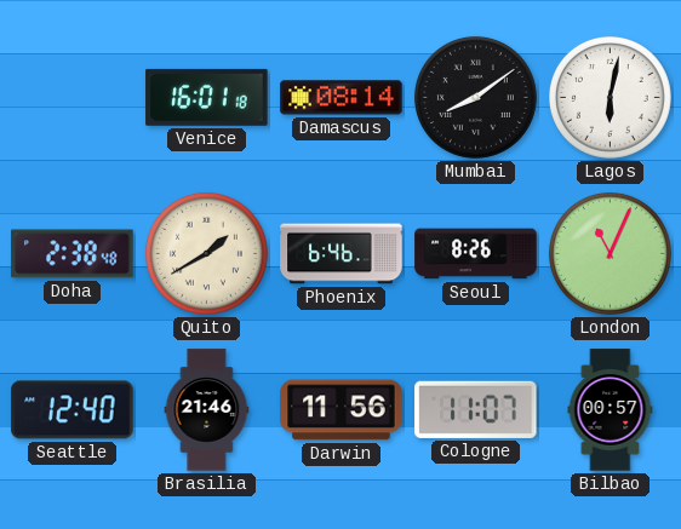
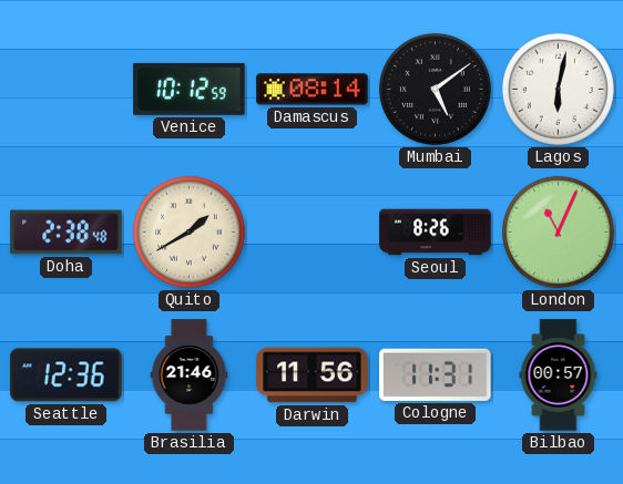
Venice: 16:01 -> 10:12
Mumbai: 8:09 -> 5:09
Phoenix: 6:46 -> none
Seattle: 12:40 -> 12:36
Cologne: 11:07 -> 11:31
